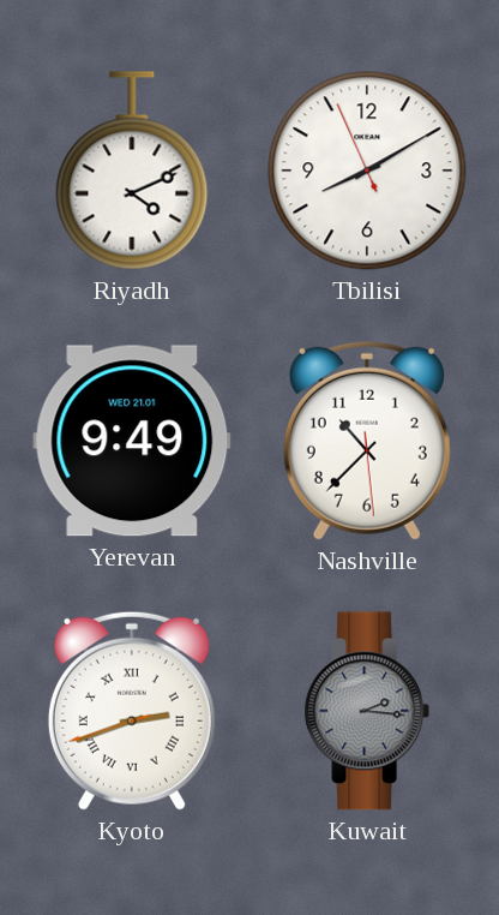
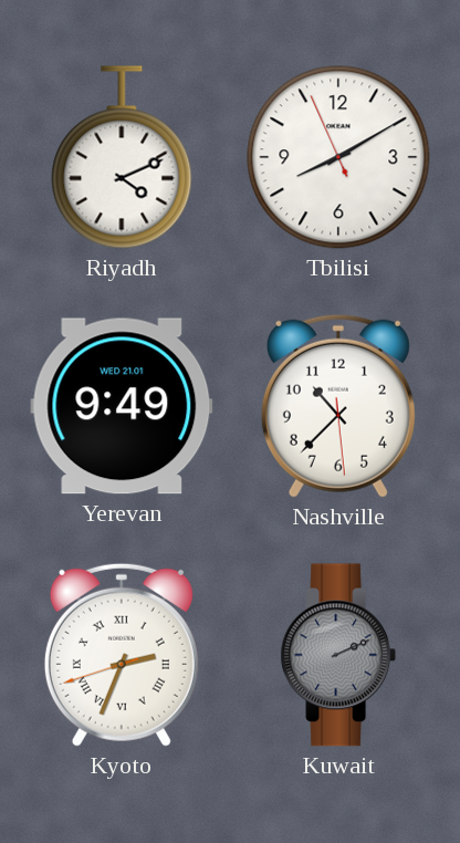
Kyoto: 2:41 -> 2:33
Kuwait: 2:16 -> 2:11
